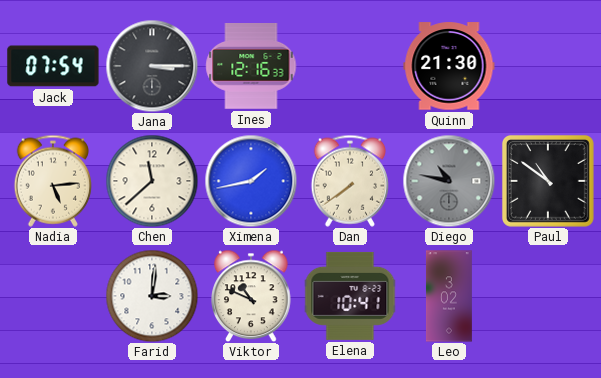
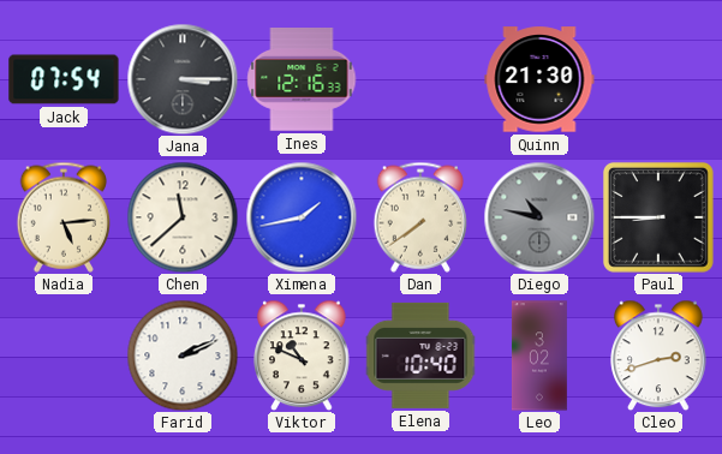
Paul: 10:51 -> 8:45
Farid: 3:01 -> 2:11
Elena: 10:41 -> 10:40
Cleo: none -> 2:42
